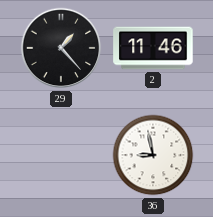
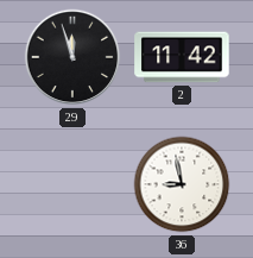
29: 1:23 -> 11:57
2: 11:46 -> 11:42
